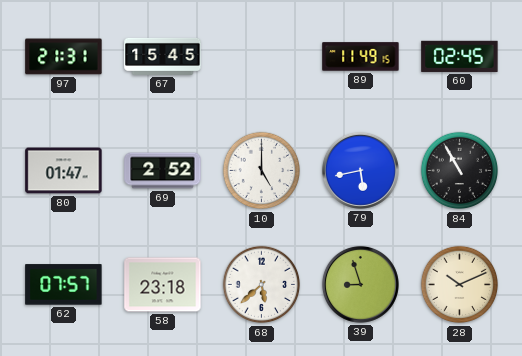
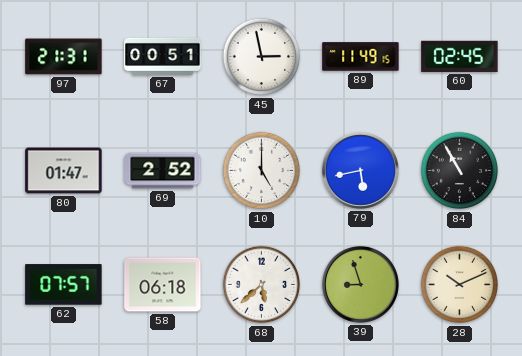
67: 15:45 -> 00:51
45: none -> 2:58
58: 23:18 -> 06:18
